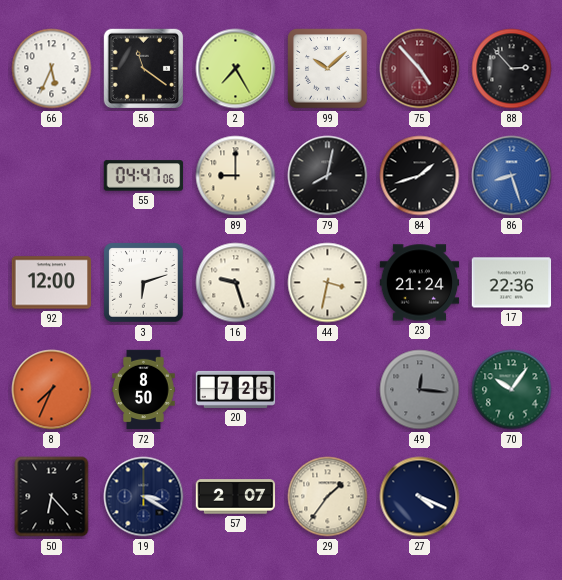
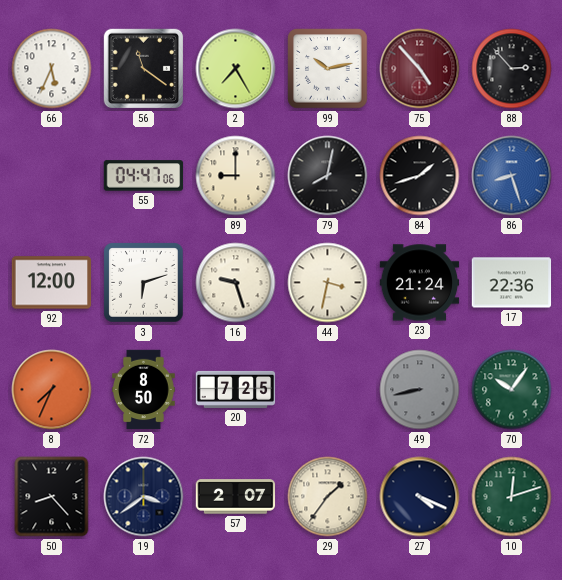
99: 10:08 -> 10:13
49: 12:16 -> 8:43
50: 6:23 -> 8:23
19: 3:20 -> 3:39
10: none -> 12:12
